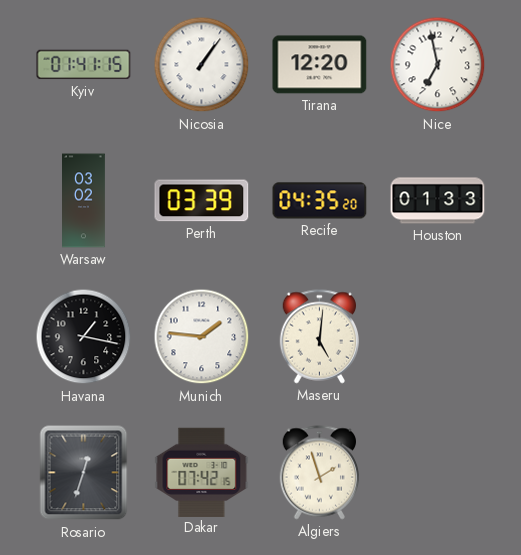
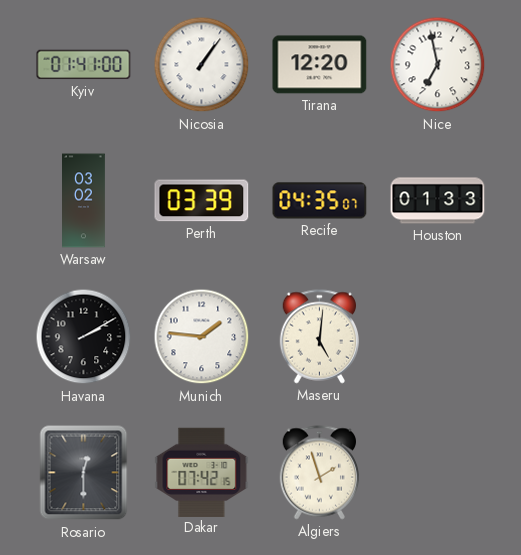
Kyiv: 01:41:15 -> 01:41:00
Recife: 04:35:20 -> 04:35:07
Havana: 1:17 -> 2:10
Rosario: 12:33 -> 12:30
